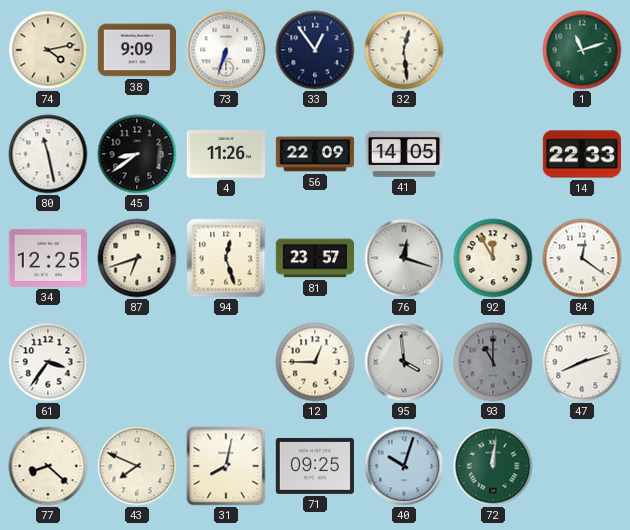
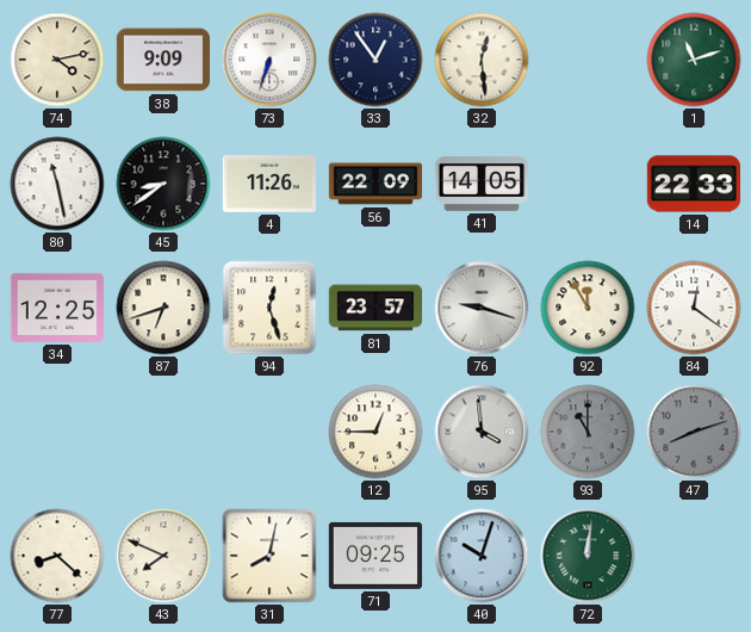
76: 12:18 -> 9:18
61: 3:36 -> none
47 dial: white -> grey
